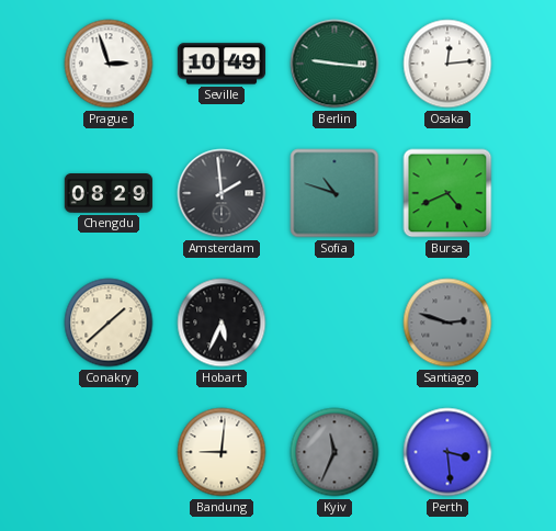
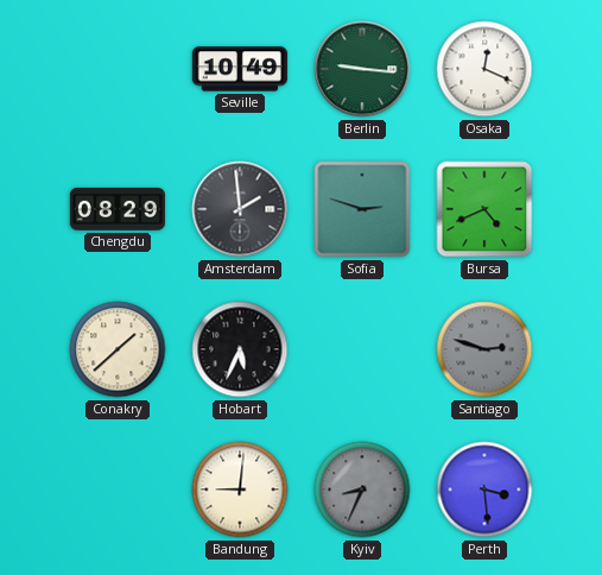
Prague: 2:57 -> none
Osaka: 12:14 -> 12:19
Sofia: 10:48 -> 2:48
Kyiv: 11:34 -> 8:34
